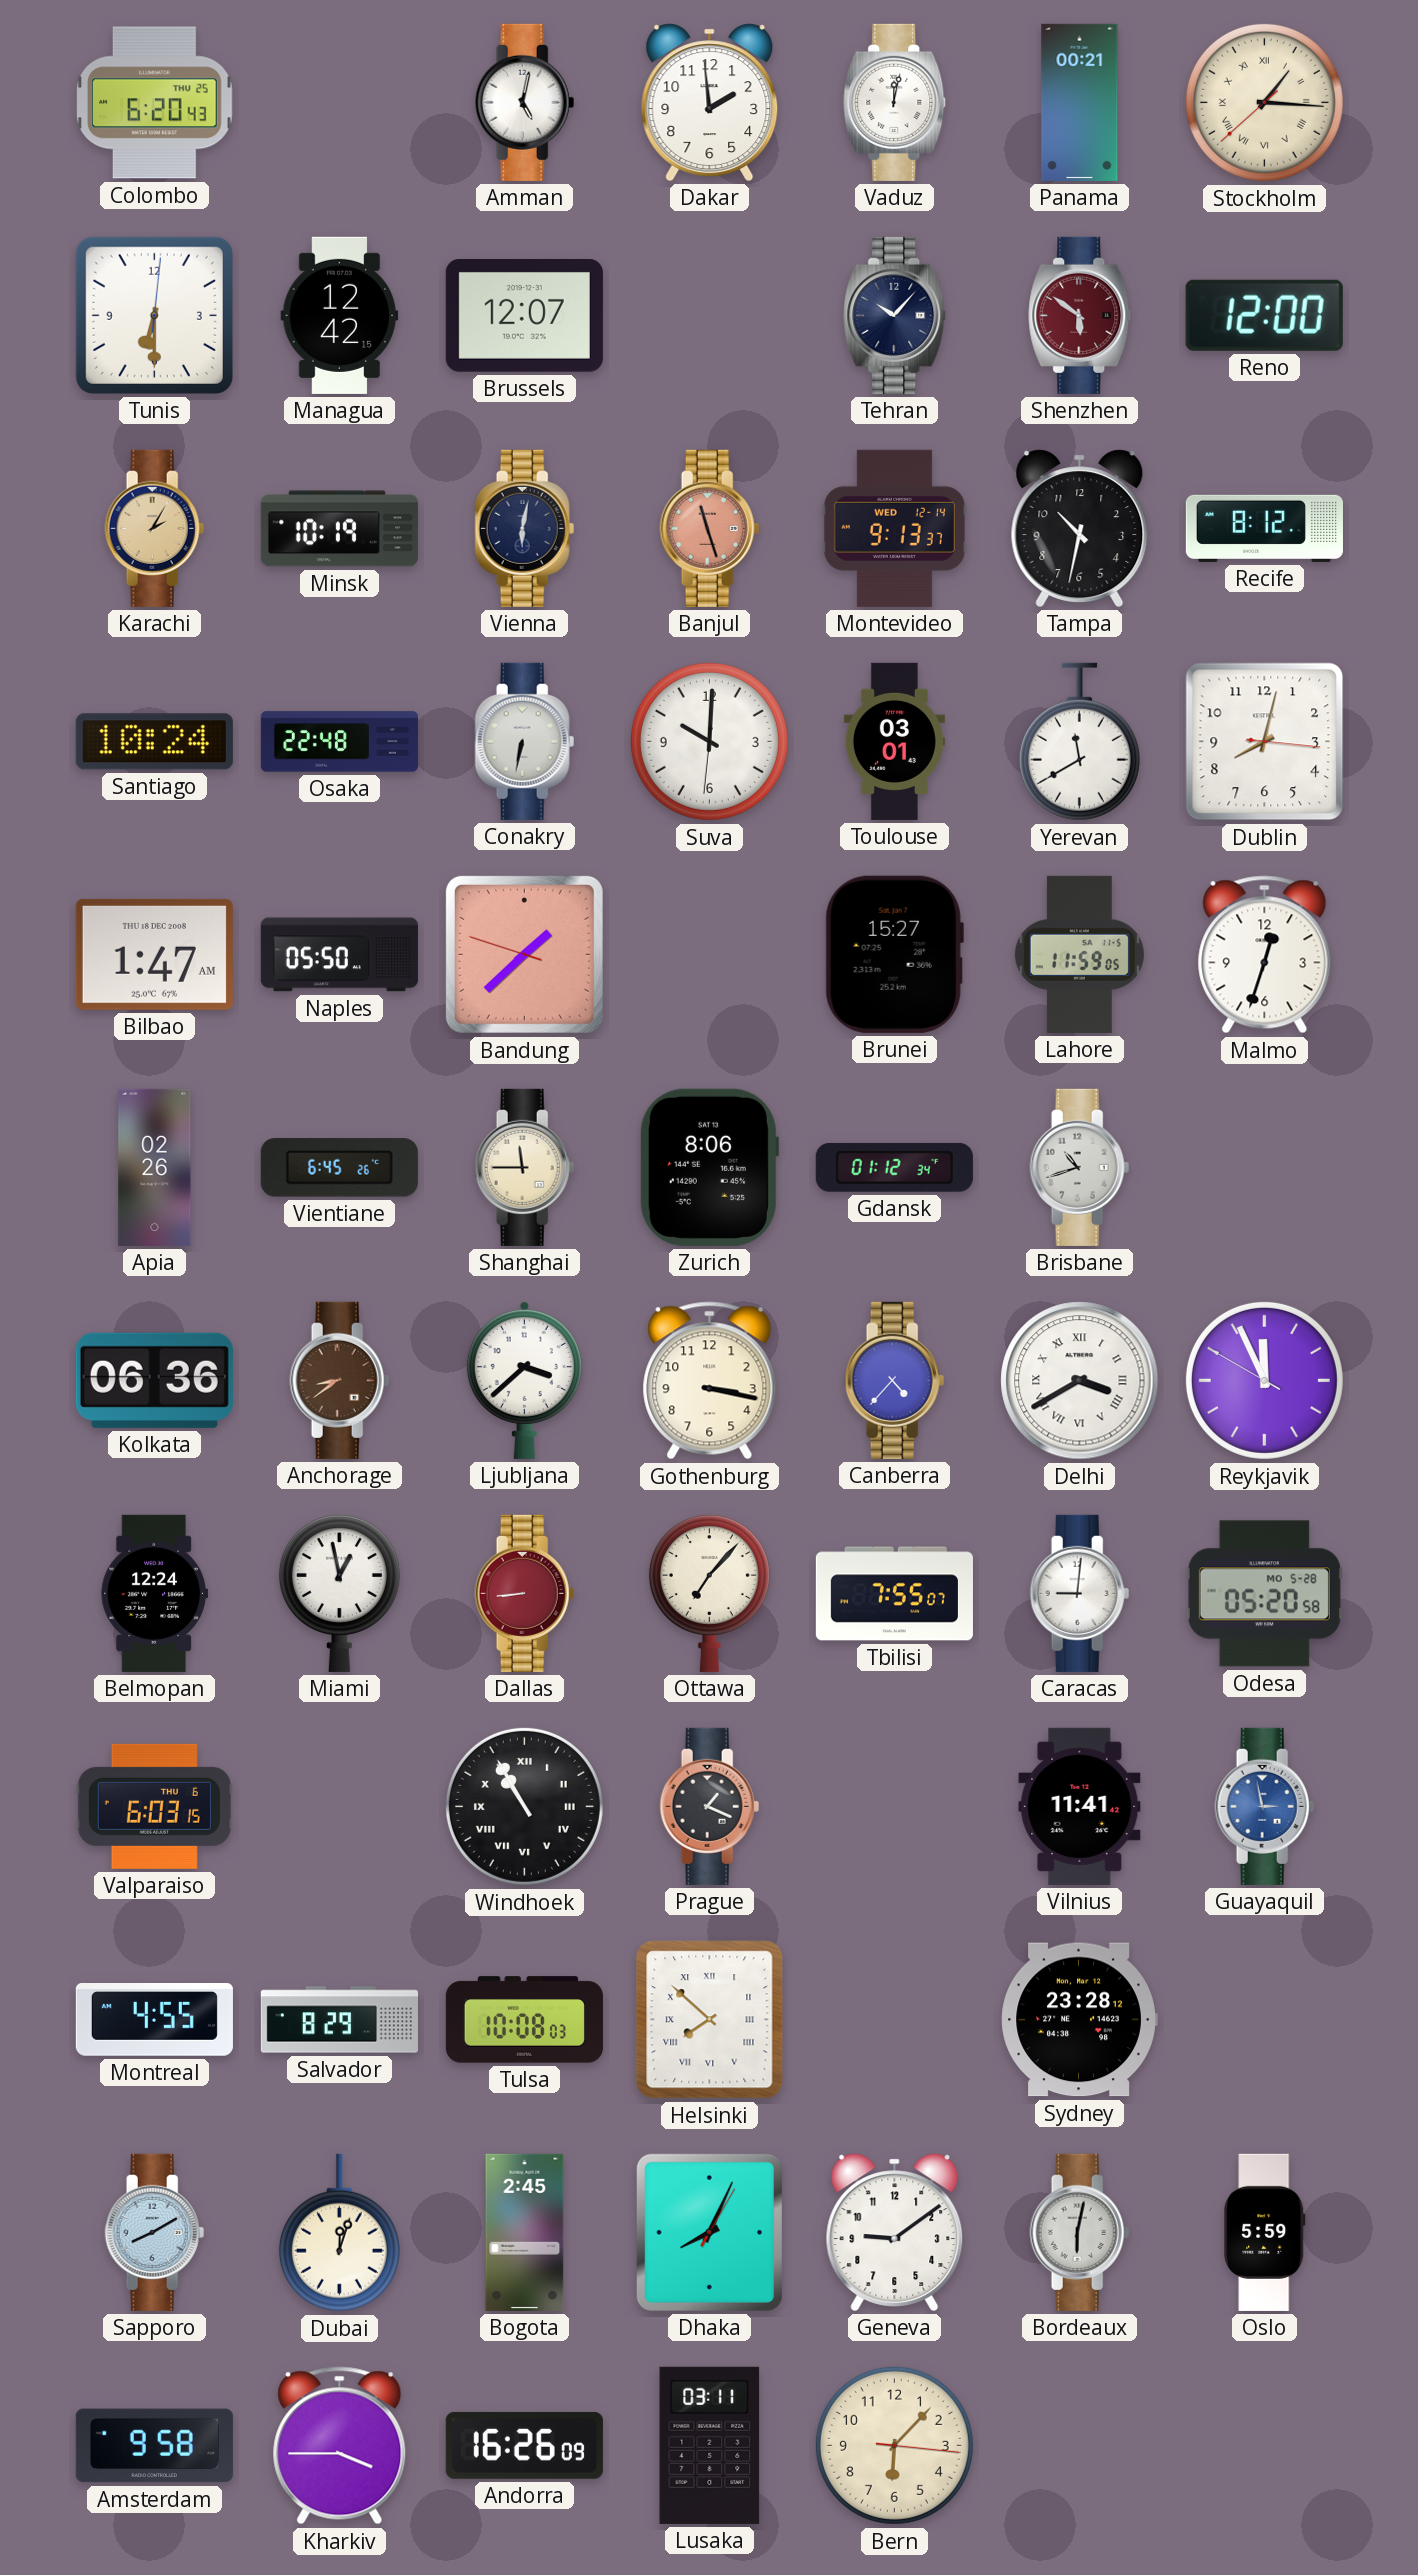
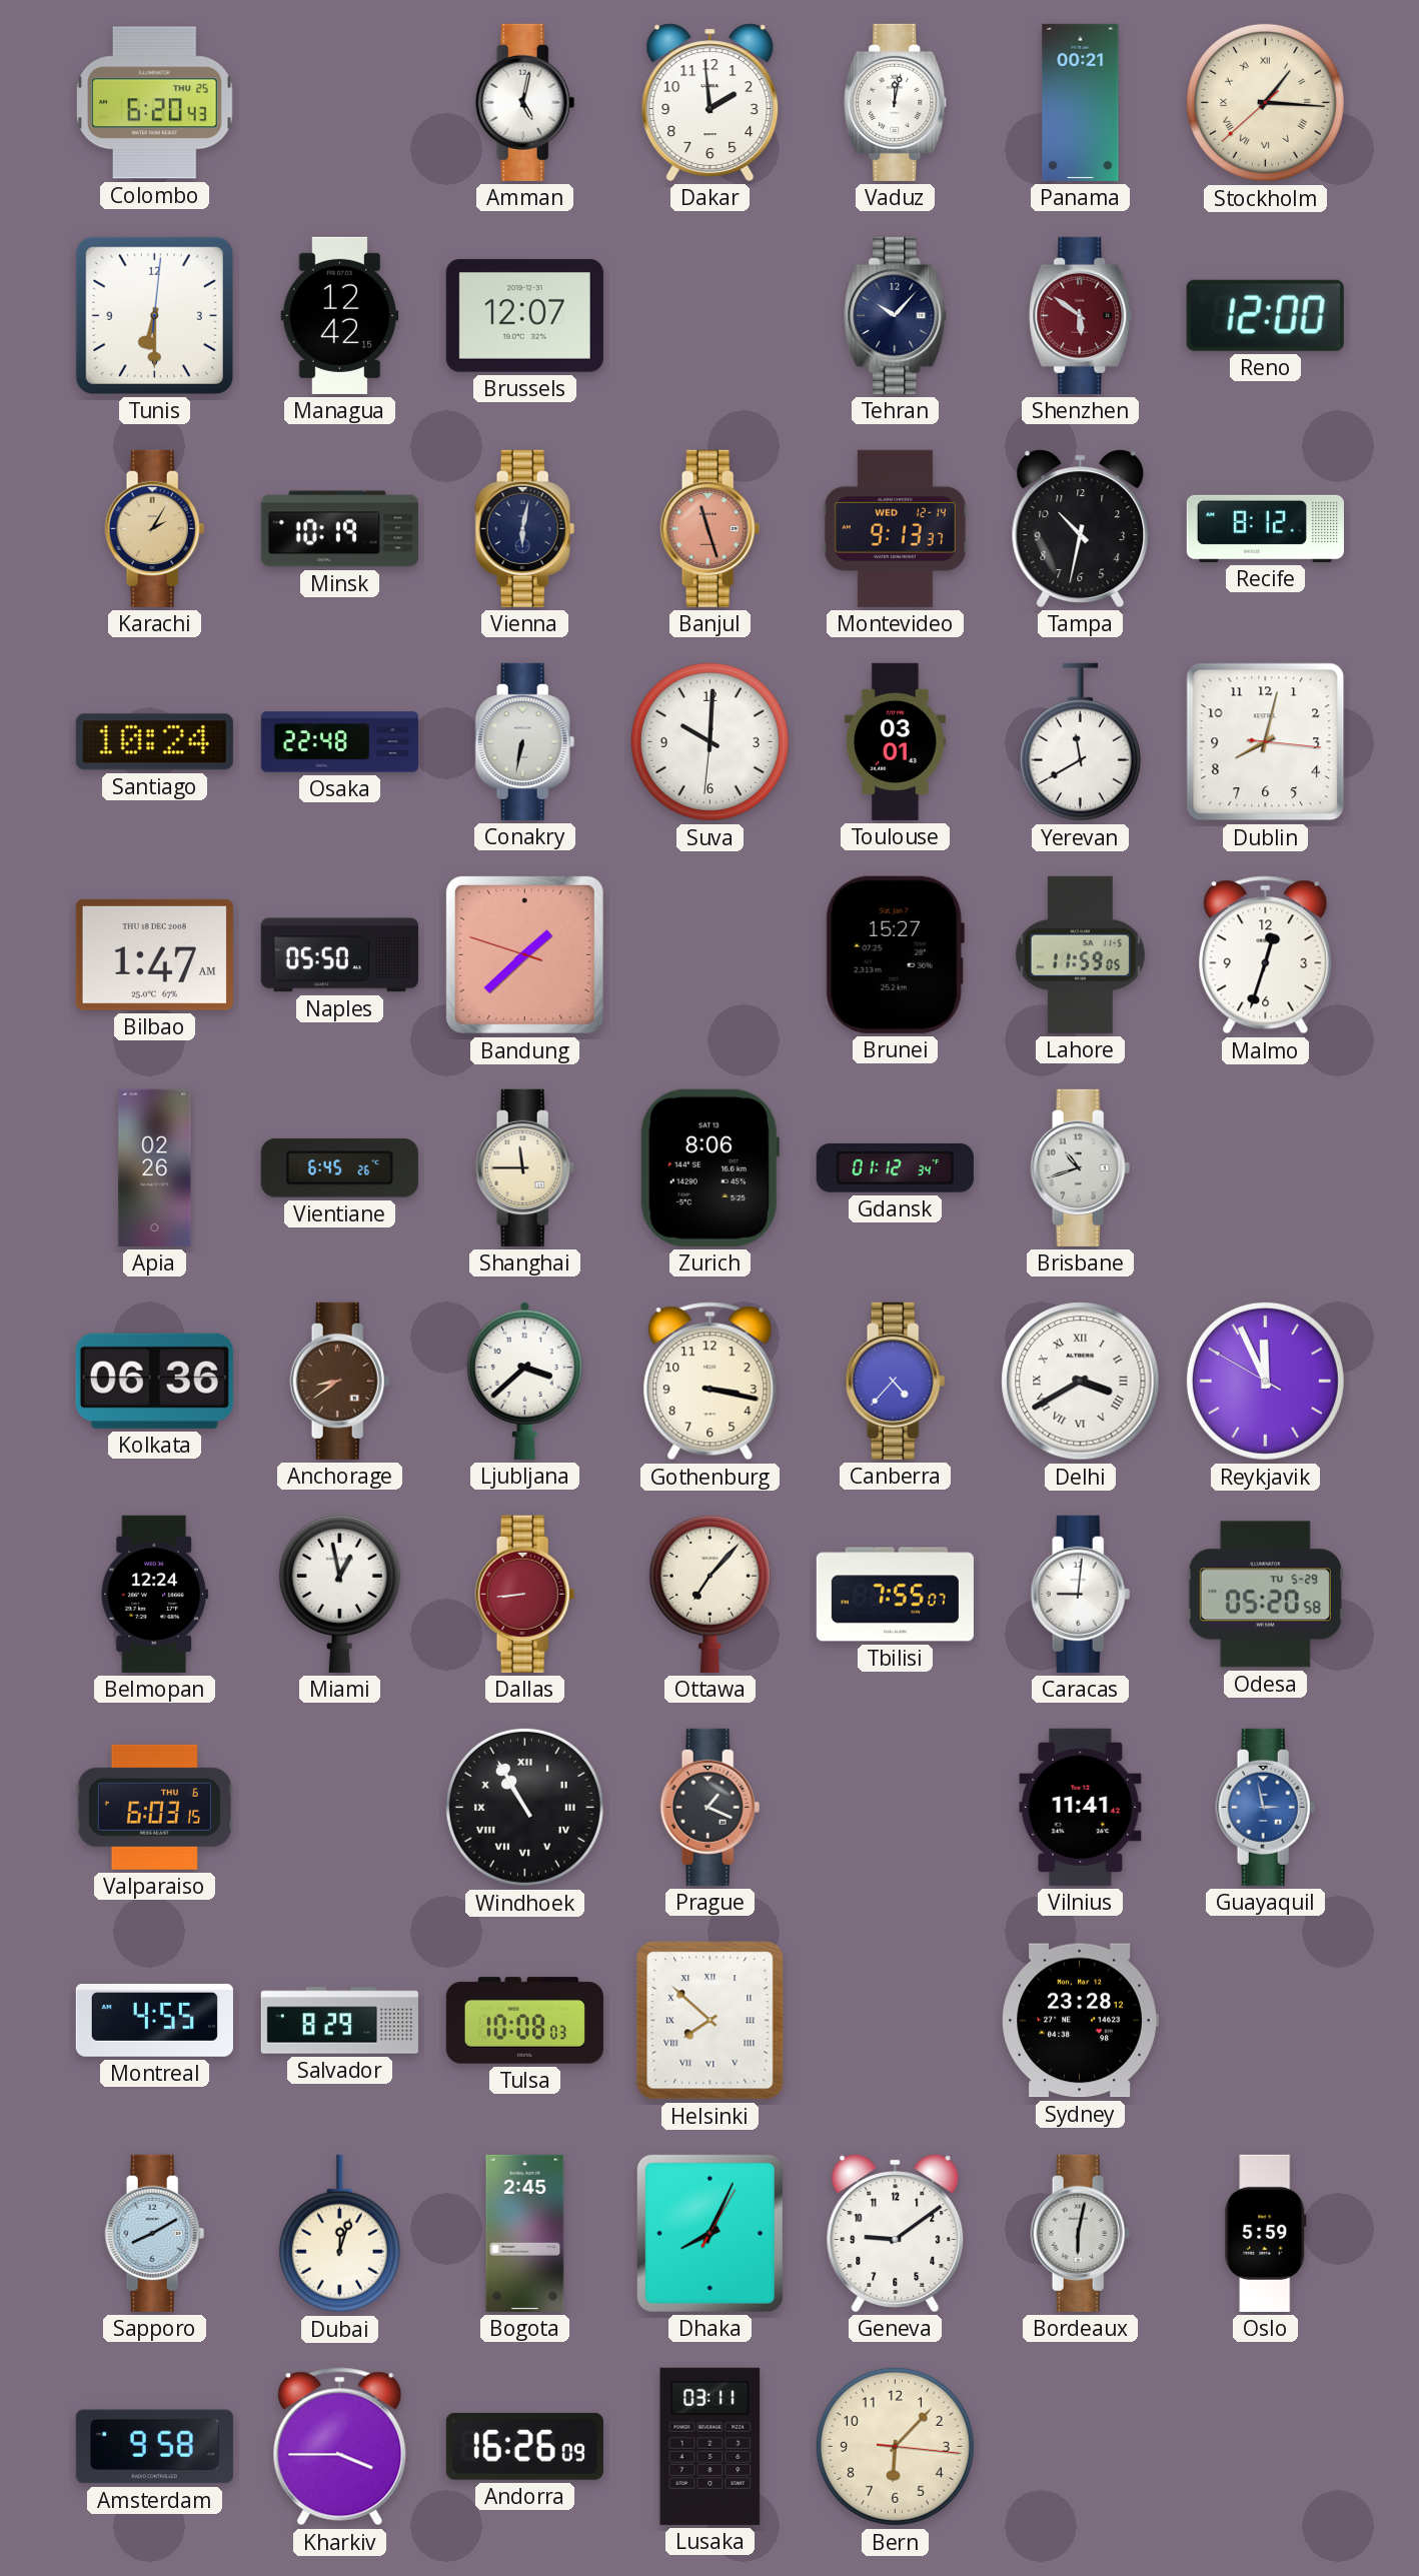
Odesa date: MO 5-28 -> TU 5-29
